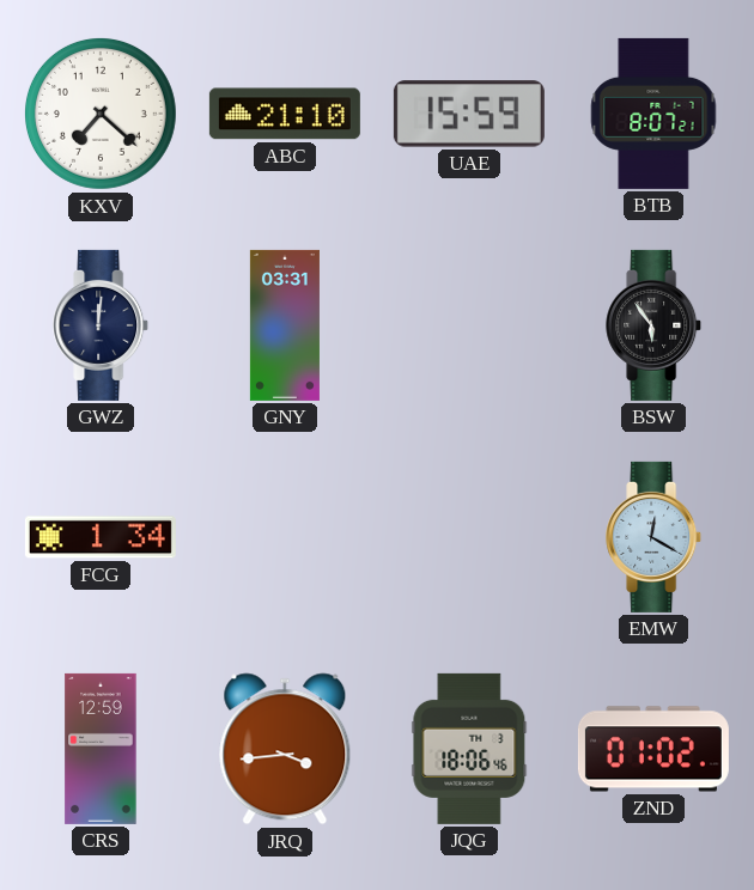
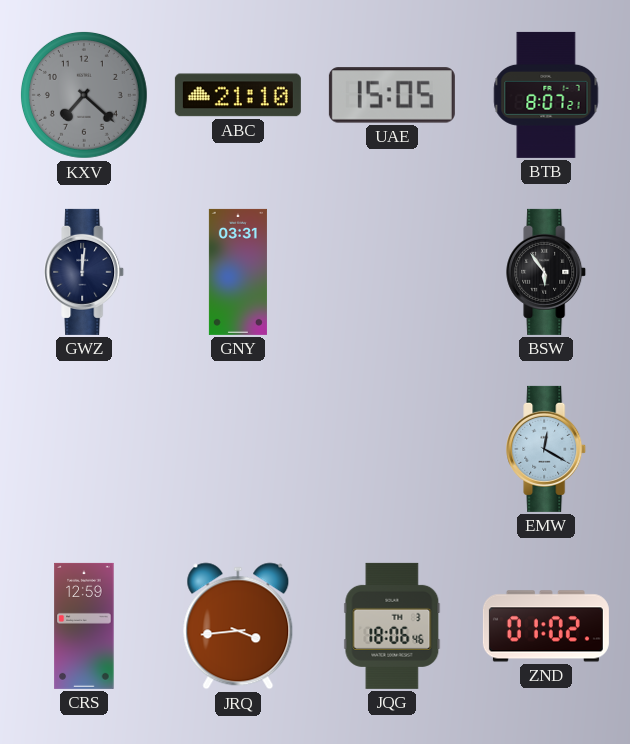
KXV dial: white -> grey
UAE: 15:59 -> 15:05
FCG: 1:34 -> none
